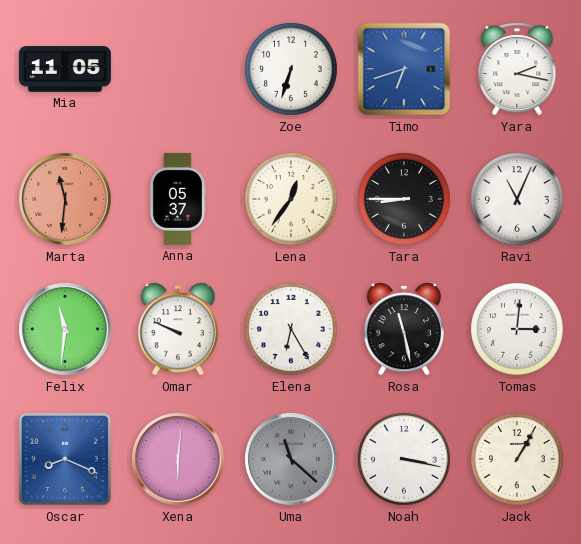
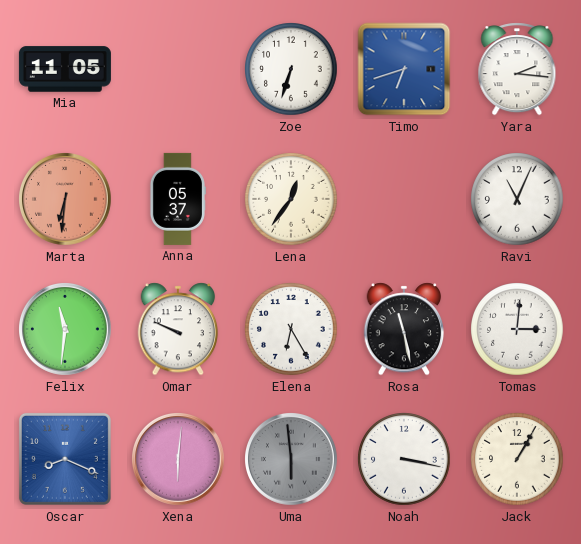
Yara: 2:17 -> 2:16
Marta: 11:31 -> 6:31
Tara: 8:45 -> none
Uma: 11:22 -> 5:59
